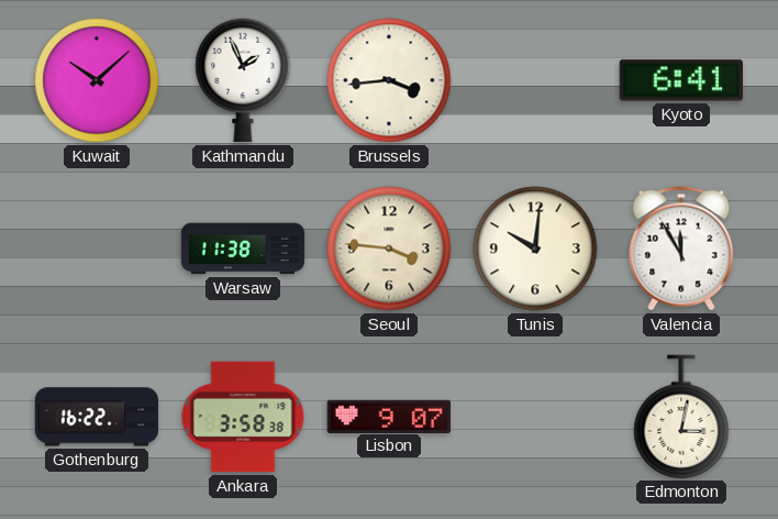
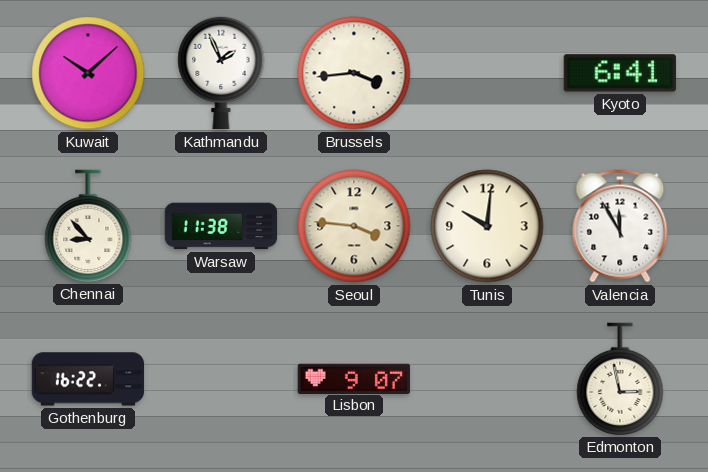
Chennai: none -> 8:53
Ankara: 3:58 -> none
Edmonton: 3:02 -> 2:58
